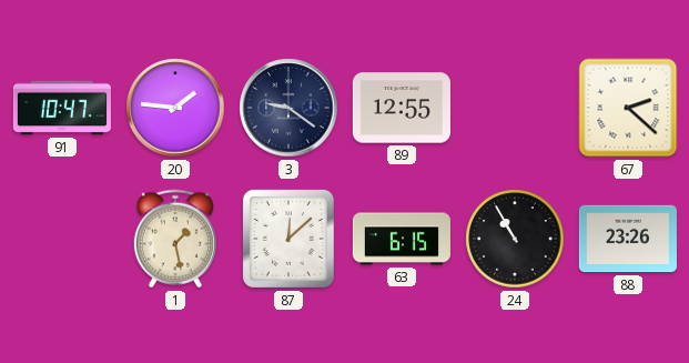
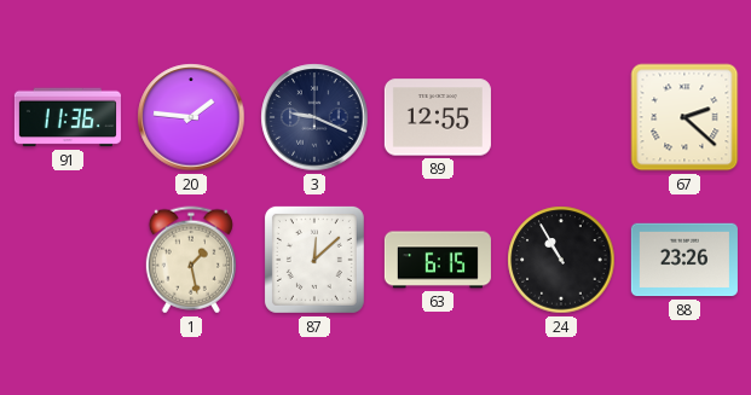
91: 10:47 -> 11:36
3: 9:21 -> 9:19
